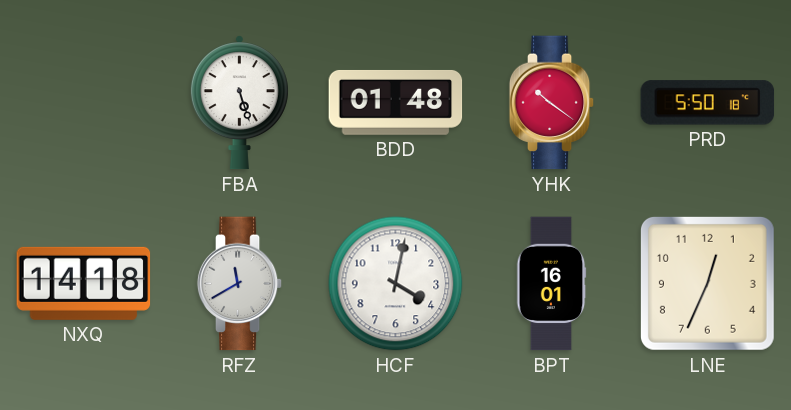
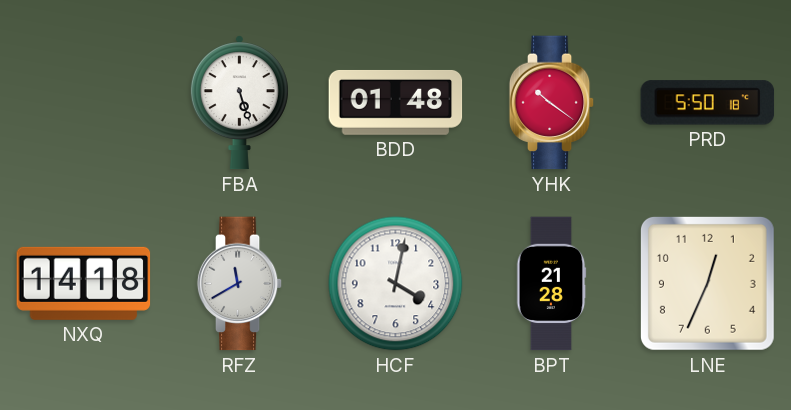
BPT: 16:01 -> 21:28
